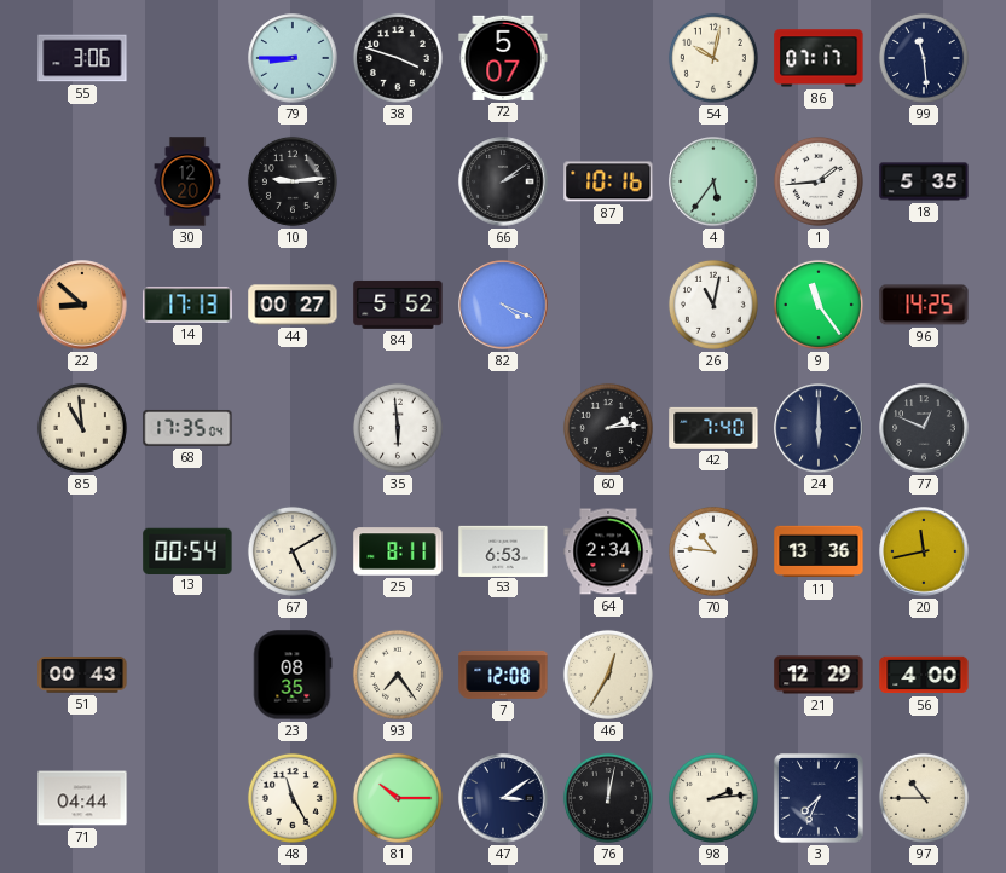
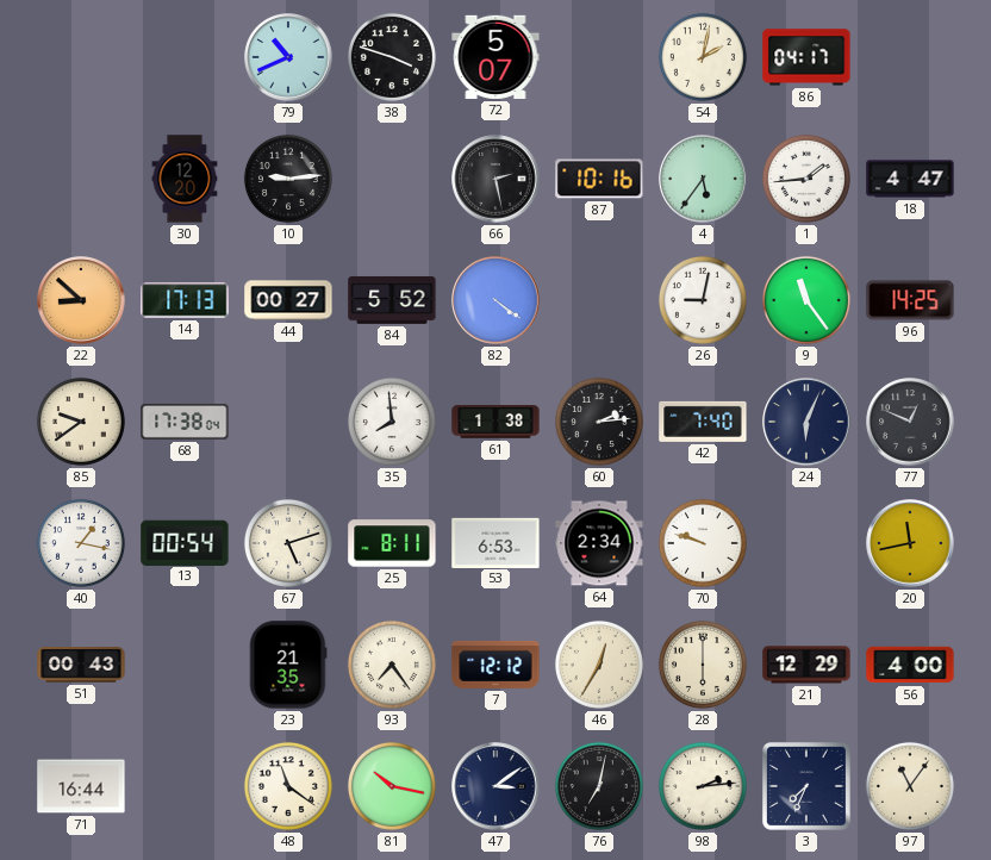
55: 3:06 -> none
79: 8:45 -> 10:41
54: 10:02 -> 2:02
86: 07:17 -> 04:17
99: 11:29 -> none
66: 2:09 -> 2:28
18: 5:35 -> 4:47
82: 4:19 -> 4:21
26: 11:02 -> 9:02
85: 10:59 -> 9:39
68: 17:35 -> 17:38
35: 5:59 -> 7:59
61: none -> 1:38
24: 6:00 -> 6:04
40: none -> 1:17
67: 5:10 -> 5:12
70: 10:46 -> 9:48
11: 13:36 -> none
23: 08:35 -> 21:35
7: 12:08 -> 12:12
28: none -> 6:00
71: 04:44 -> 16:44
48: 11:25 -> 11:21
81: 10:15 -> 10:17
76: 12:02 -> 7:02
97: 10:45 -> 11:06
